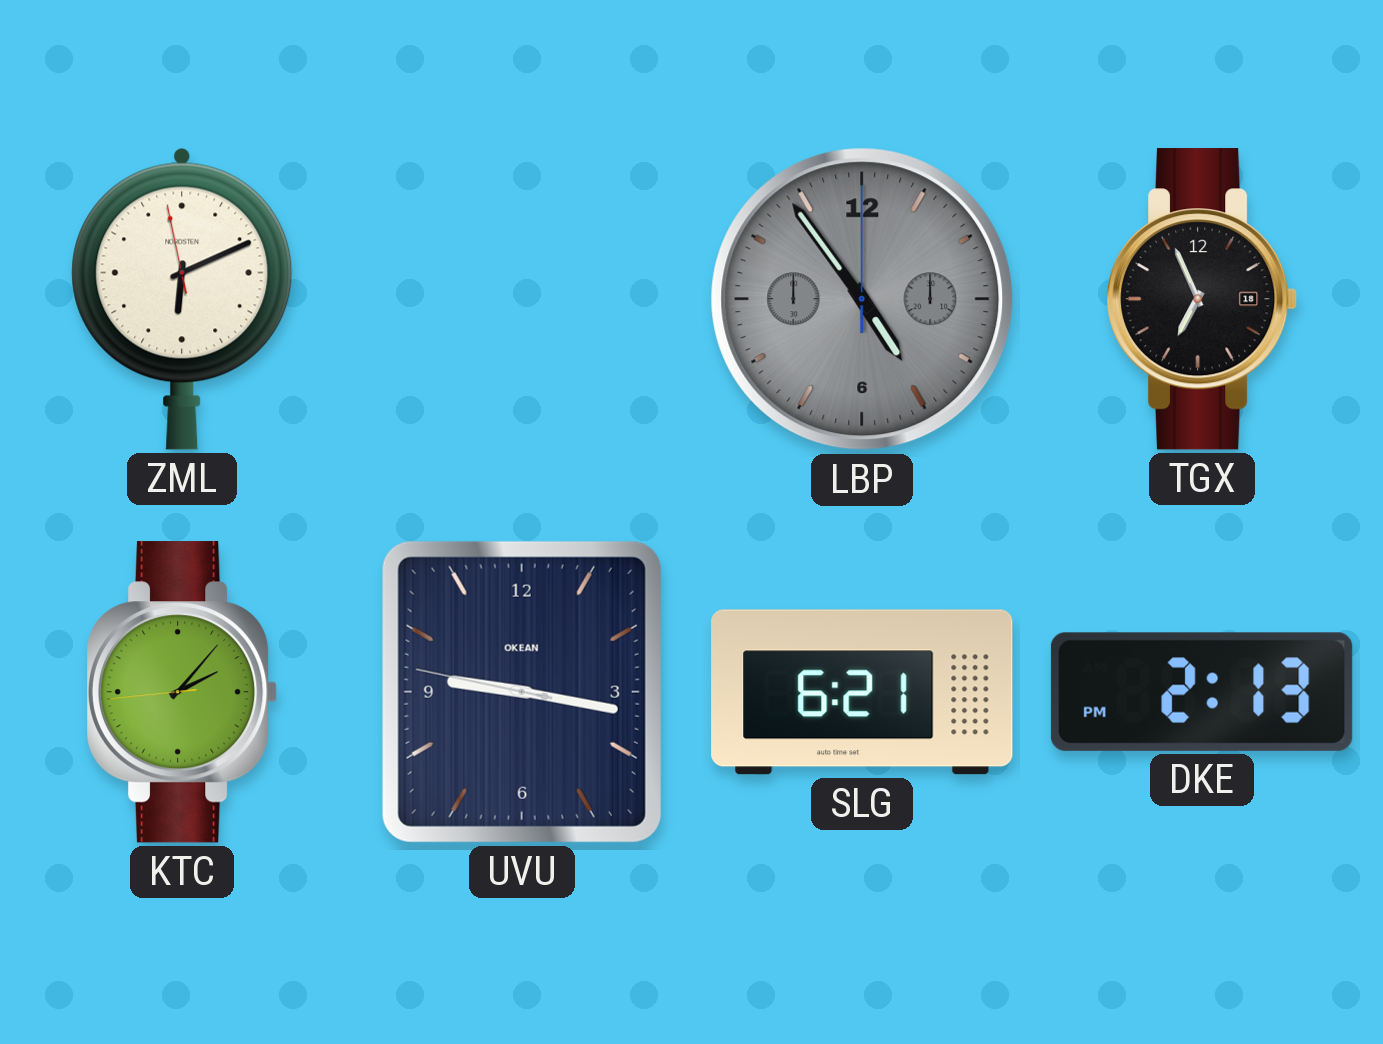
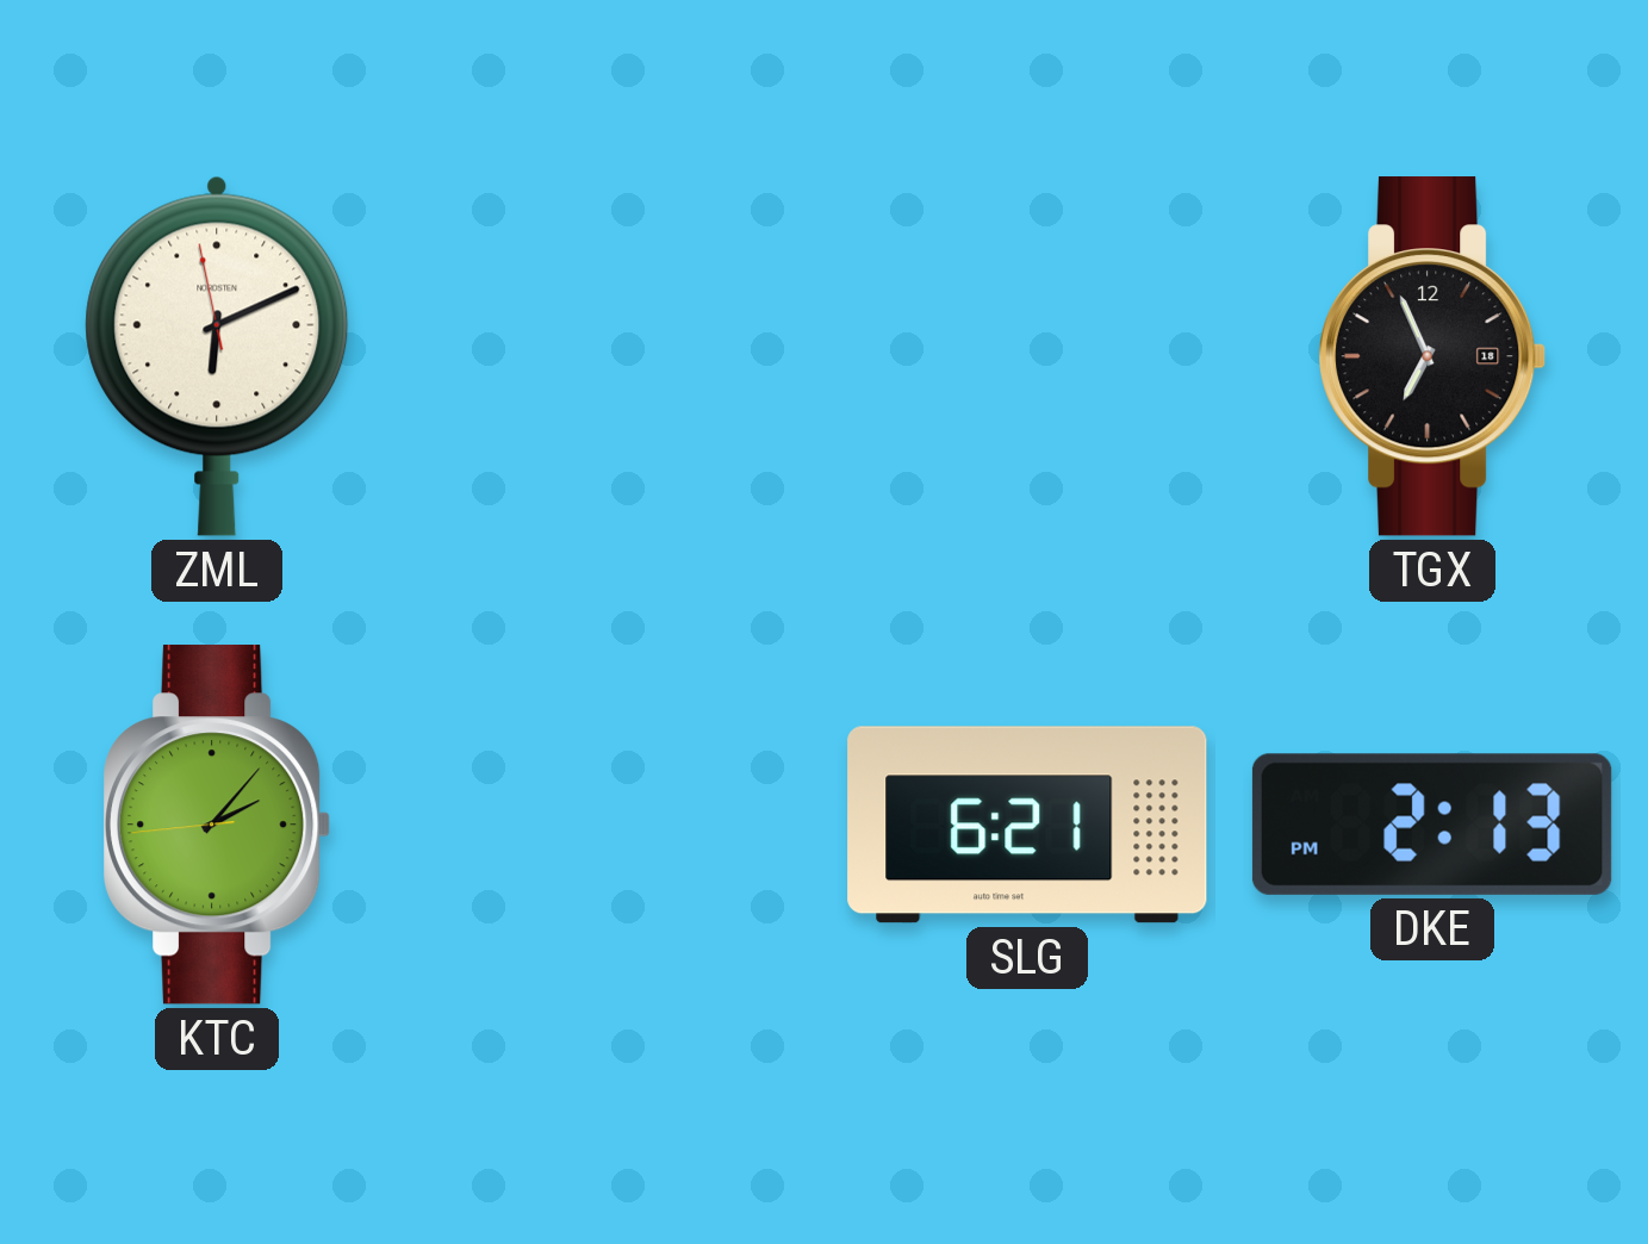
LBP: 4:54 -> none
UVU: 9:16 -> none
